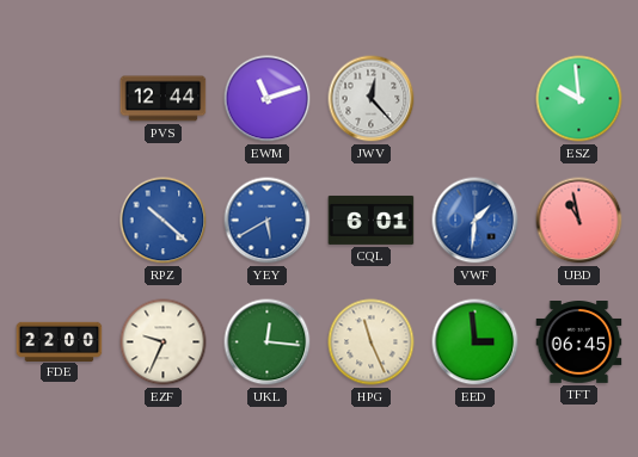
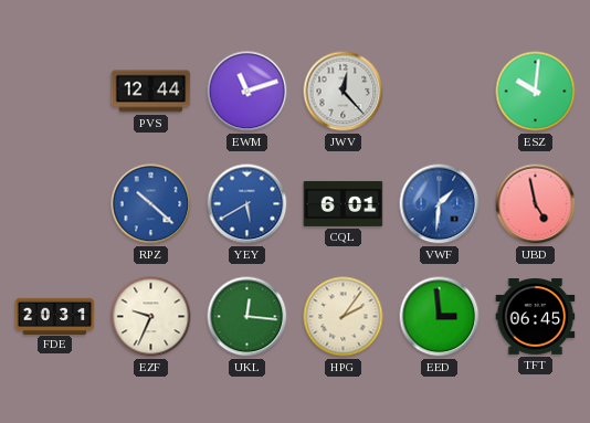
ESZ: 9:59 -> 10:01
UBD: 10:58 -> 4:58
FDE: 22:00 -> 20:31
HPG: 11:26 -> 2:06
